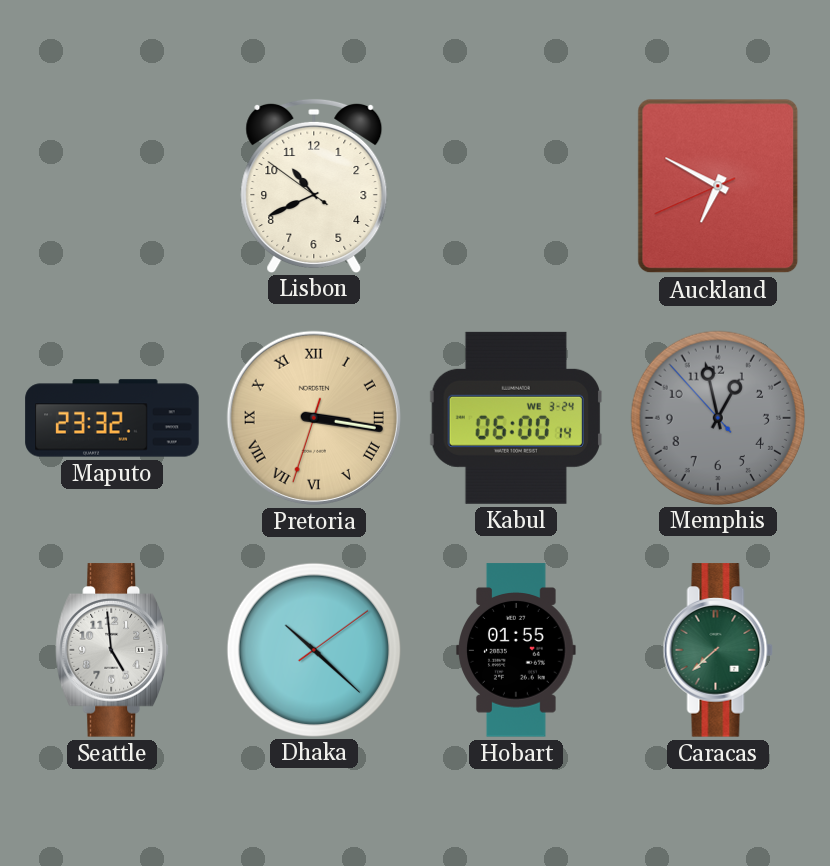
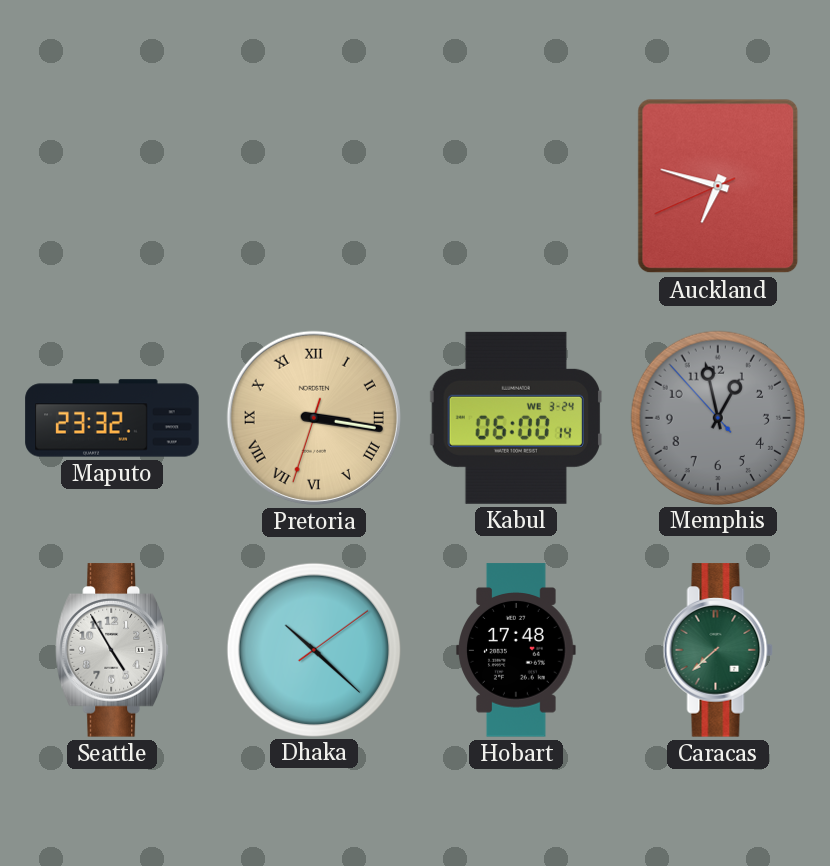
Lisbon: 10:40 -> none
Auckland: 6:49 -> 6:47
Seattle: 4:59 -> 4:55
Hobart: 01:55 -> 17:48
